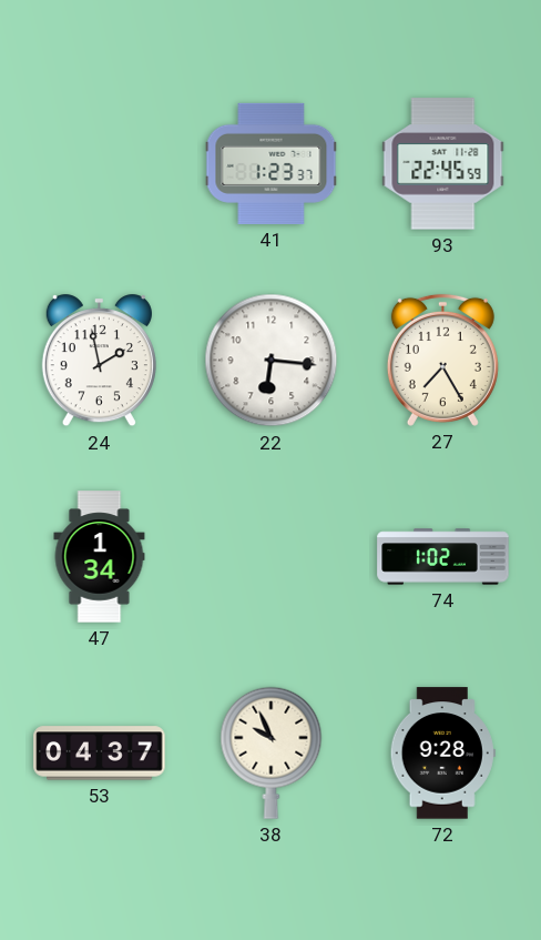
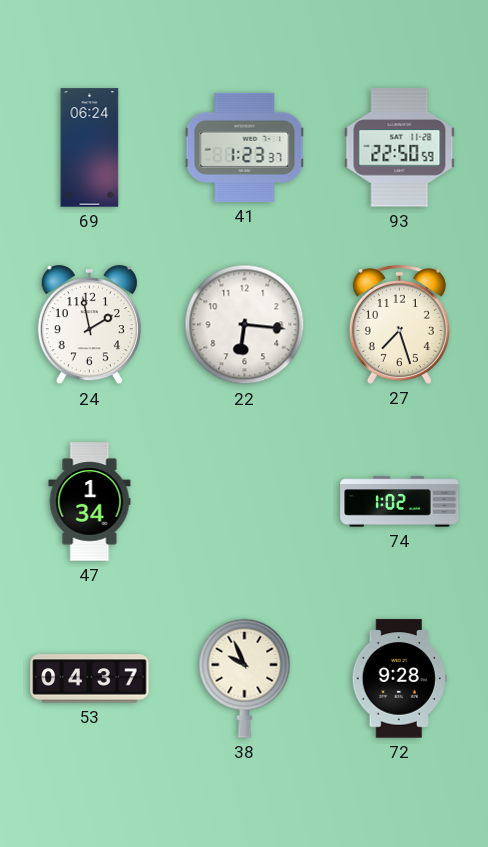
69: none -> 06:24
93: 22:45 -> 22:50
27: 7:25 -> 7:27
